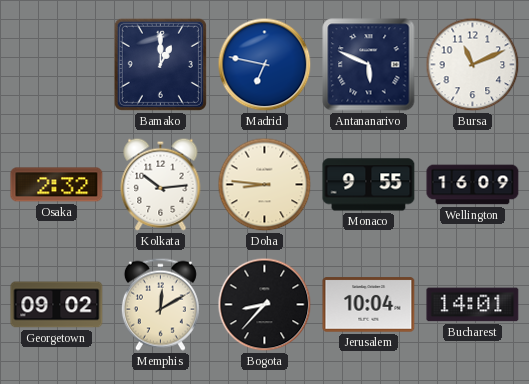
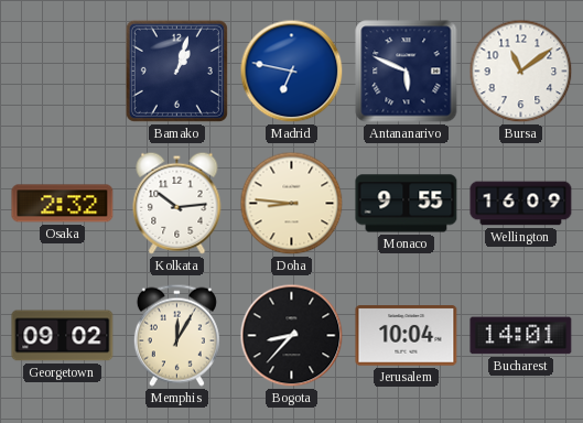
Bamako: 1:00 -> 1:03
Bursa: 11:11 -> 11:09
Memphis: 12:10 -> 12:05
